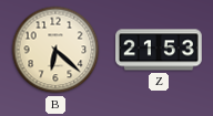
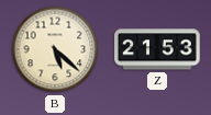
B: 6:22 -> 5:22
